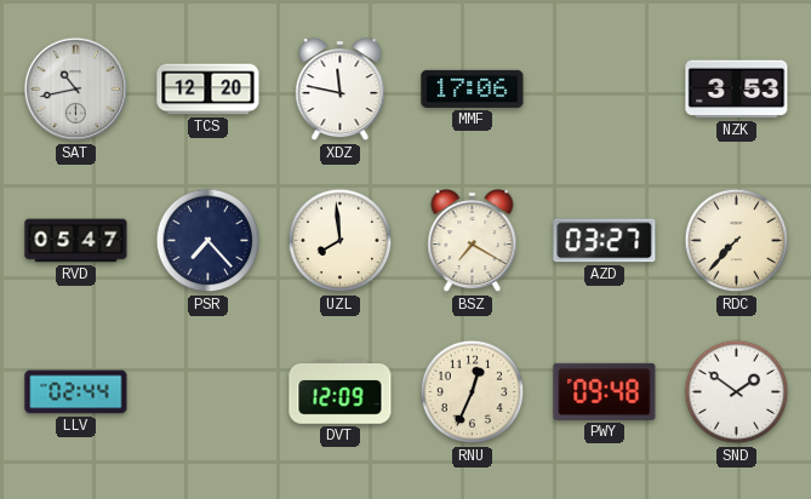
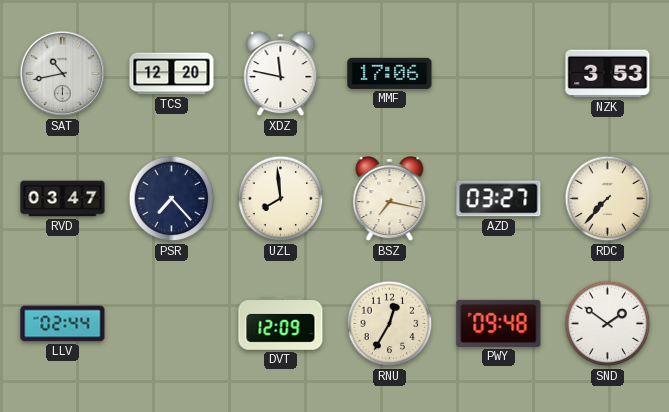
RVD: 05:47 -> 03:47
BSZ: 7:20 -> 7:17
RNU: 12:34 -> 12:35
